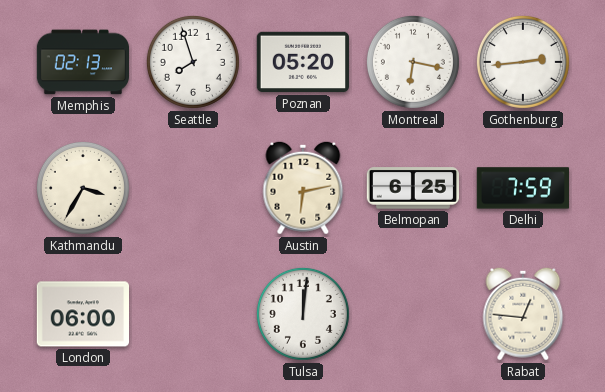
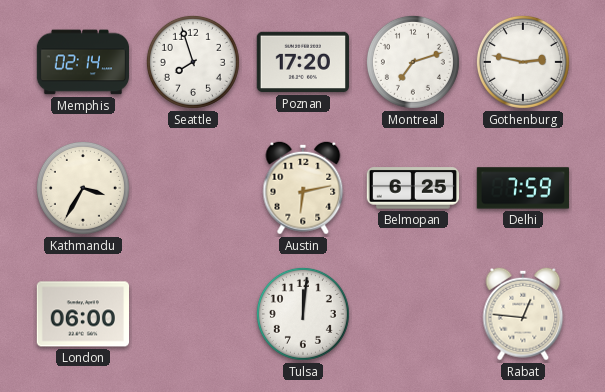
Memphis: 02:13 -> 02:14
Poznan: 05:20 -> 17:20
Montreal: 6:17 -> 7:12
Gothenburg: 2:44 -> 2:47
